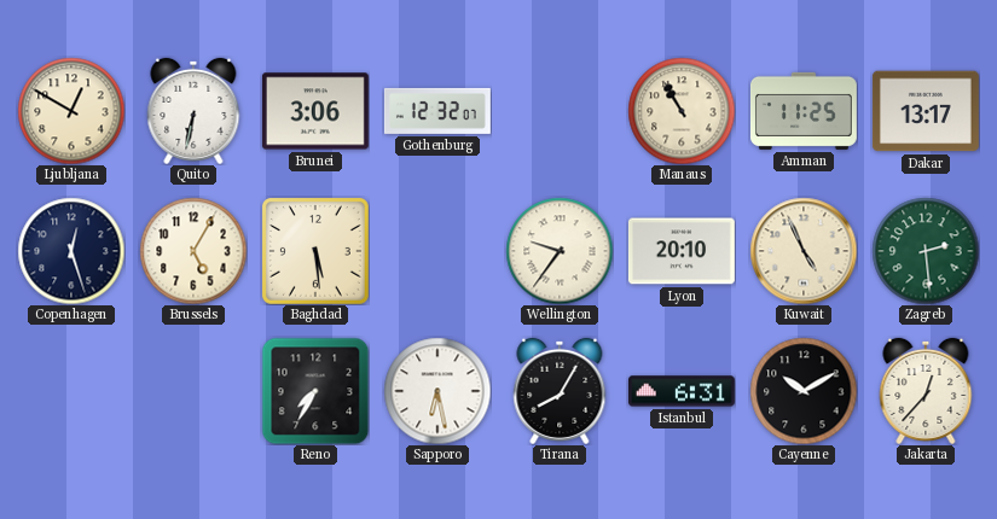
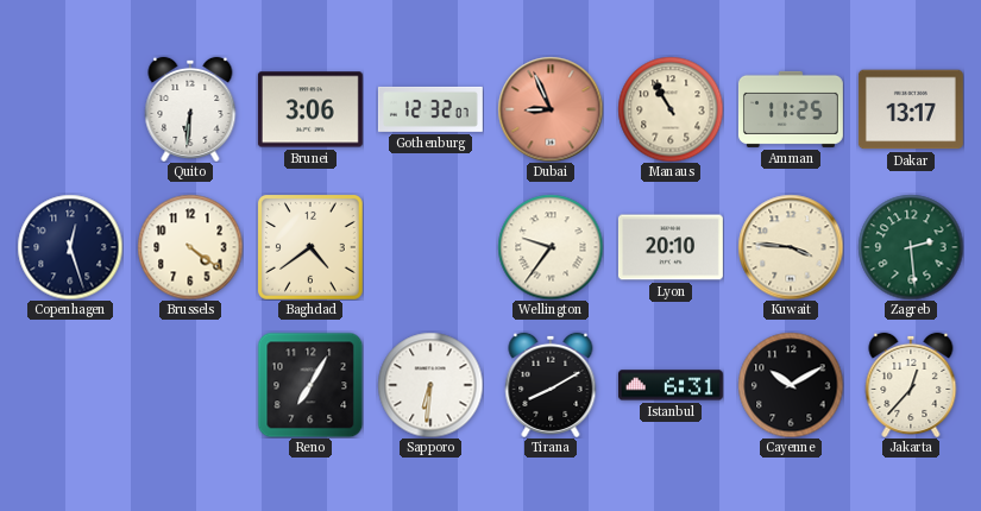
Ljubljana: 12:50 -> none
Quito: 6:32 -> 6:31
Dubai: none -> 8:56
Brussels: 5:05 -> 4:21
Baghdad: 5:29 -> 4:39
Kuwait: 4:56 -> 3:46
Reno: 7:35 -> 7:05
Sapporo: 6:28 -> 6:31
Tirana: 8:05 -> 8:10
